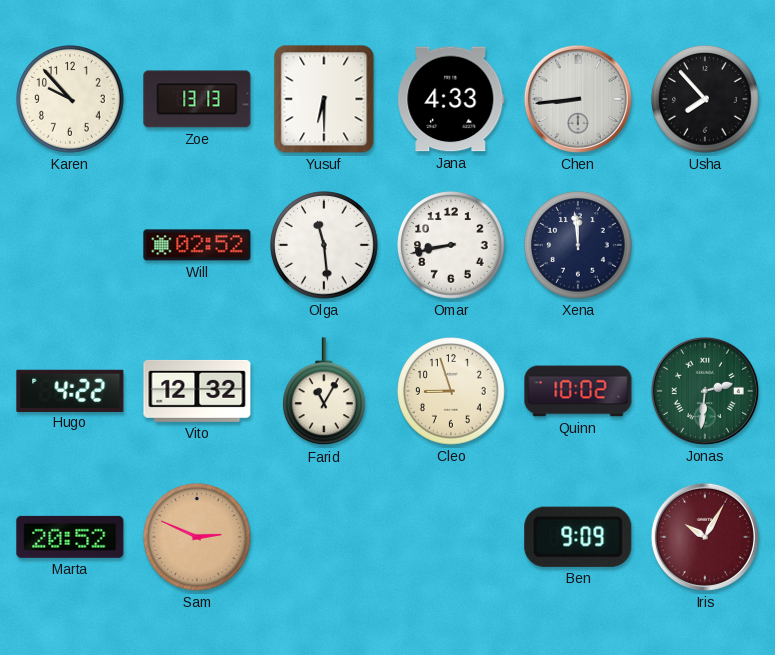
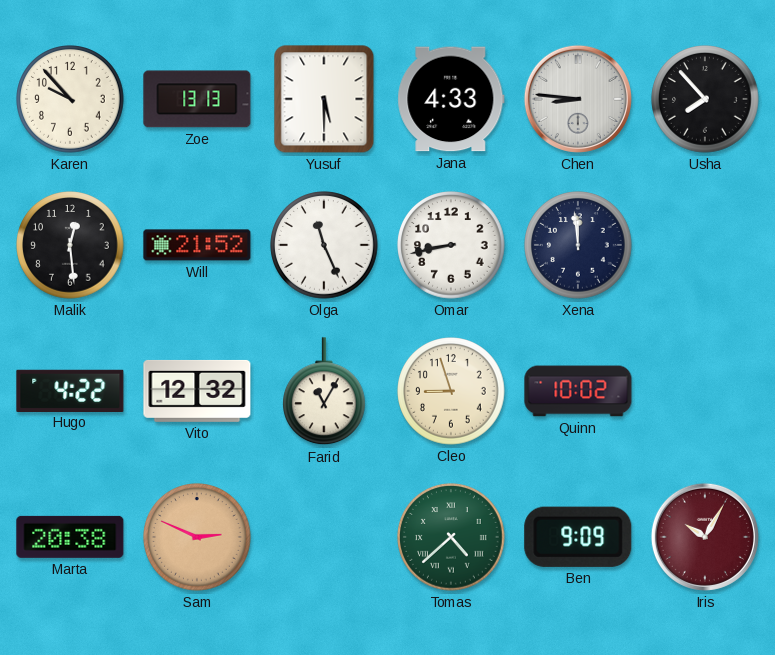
Yusuf: 6:30 -> 5:30
Chen: 8:44 -> 8:46
Malik: none -> 12:29
Will: 02:52 -> 21:52
Olga: 11:29 -> 11:26
Jonas: 2:31 -> none
Marta: 20:52 -> 20:38
Tomas: none -> 4:38
